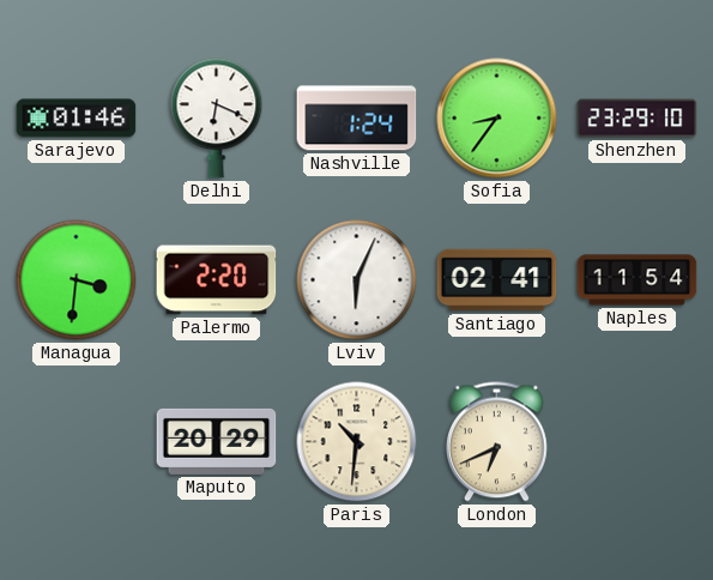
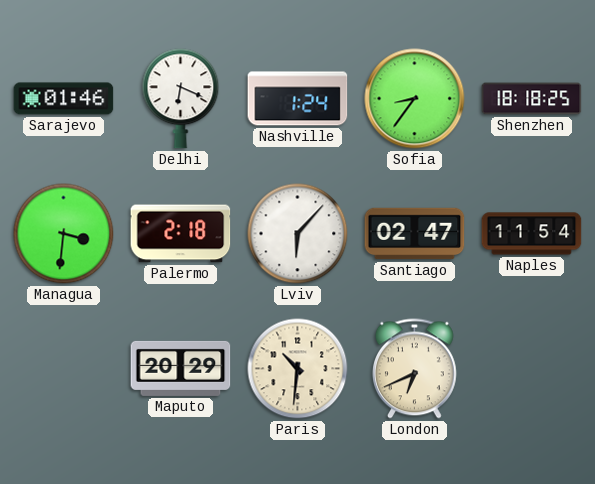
Shenzhen: 23:29 -> 18:18
Palermo: 2:20 -> 2:18
Lviv: 6:04 -> 6:07
Santiago: 02:41 -> 02:47
